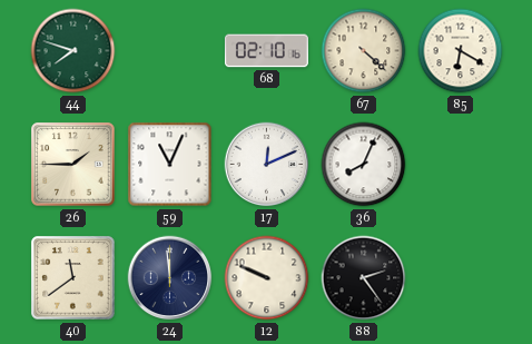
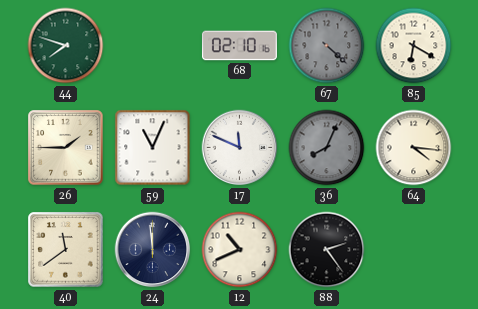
67 dial: cream -> grey
17: 12:11 -> 11:49
36 dial: white -> grey
64: none -> 4:16
12: 9:49 -> 10:41
